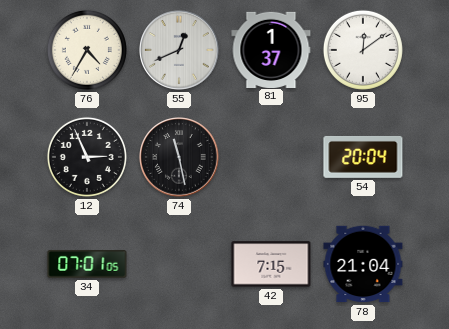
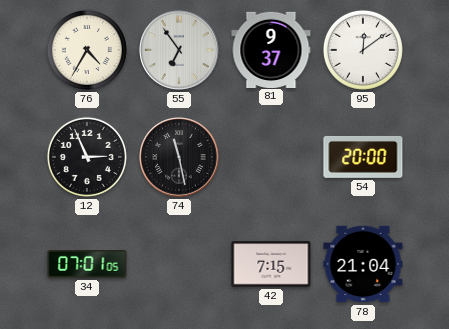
55: 12:41 -> 6:54
81: 1:37 -> 9:37
54: 20:04 -> 20:00
